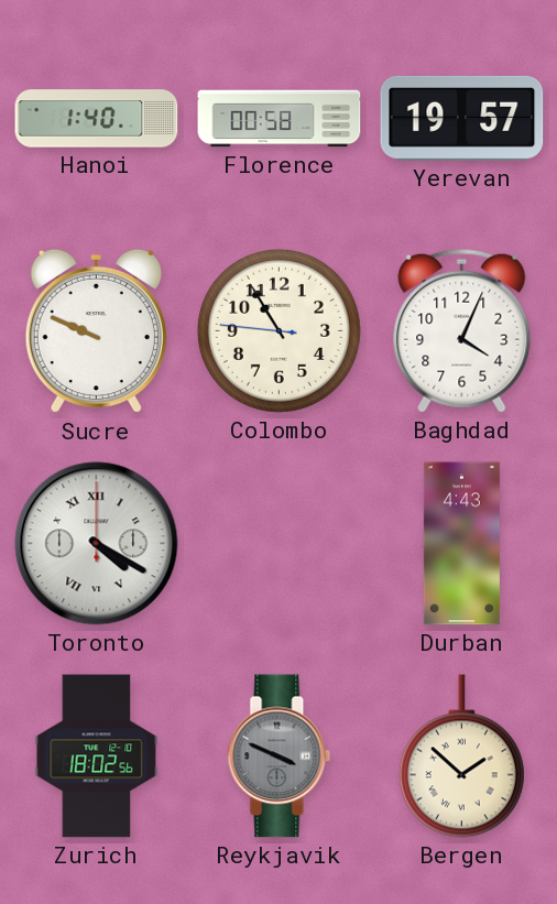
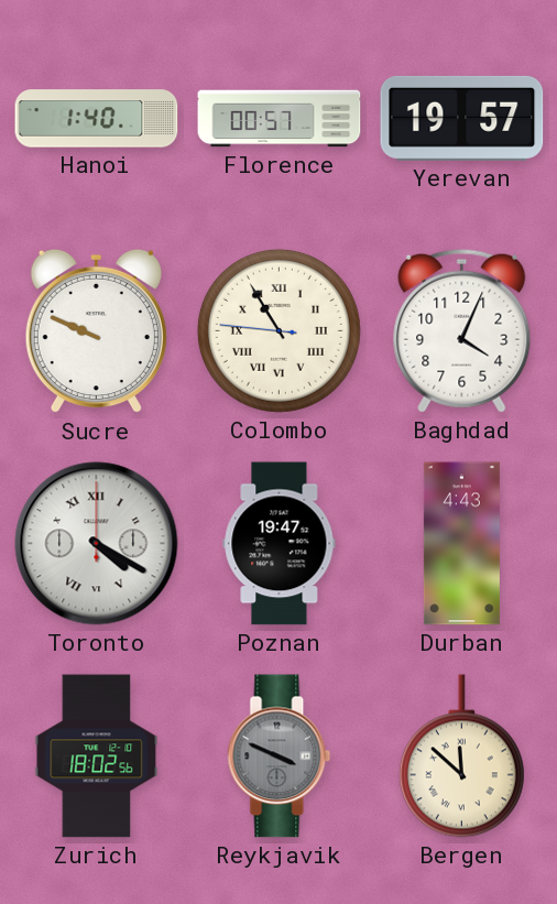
Florence: 00:58 -> 00:57
Colombo numerals: Arabic -> Roman
Poznan: none -> 19:47
Bergen: 1:52 -> 11:52
